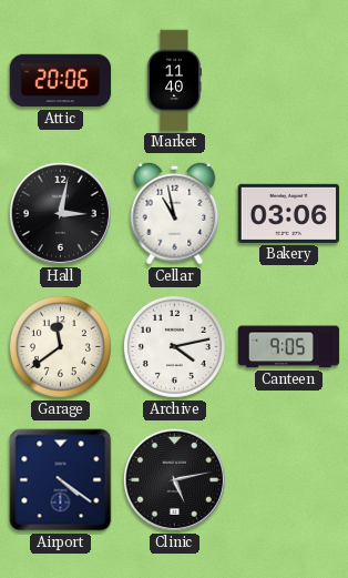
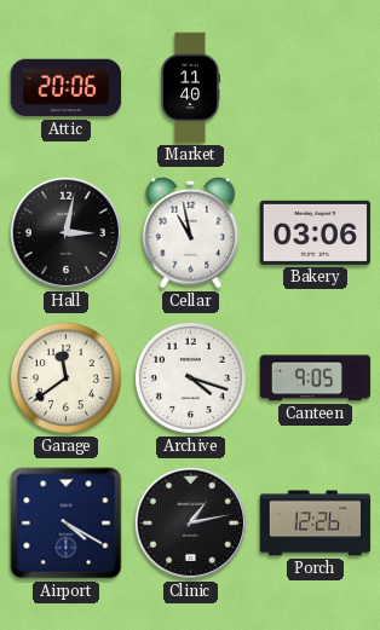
Archive: 4:13 -> 4:18
Airport: 4:21 -> 4:20
Clinic: 5:13 -> 1:13
Porch: none -> 12:26
